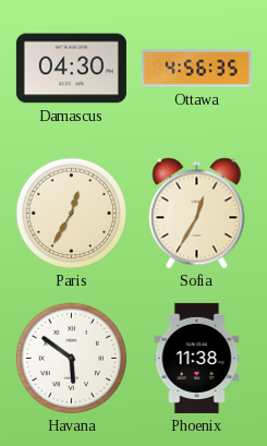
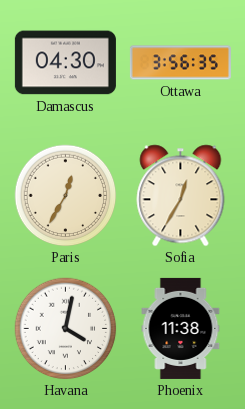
Ottawa: 4:56 -> 3:56
Havana: 5:51 -> 4:02
